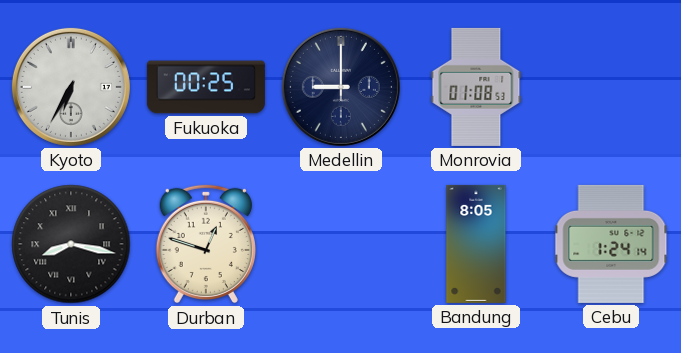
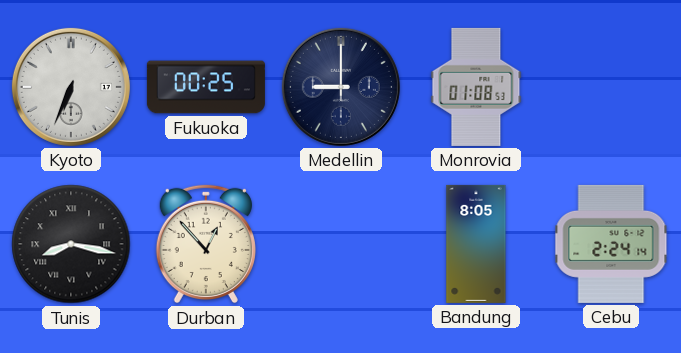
Kyoto: 6:35 -> 6:34
Durban: 12:48 -> 12:53
Cebu: 1:24 -> 2:24
